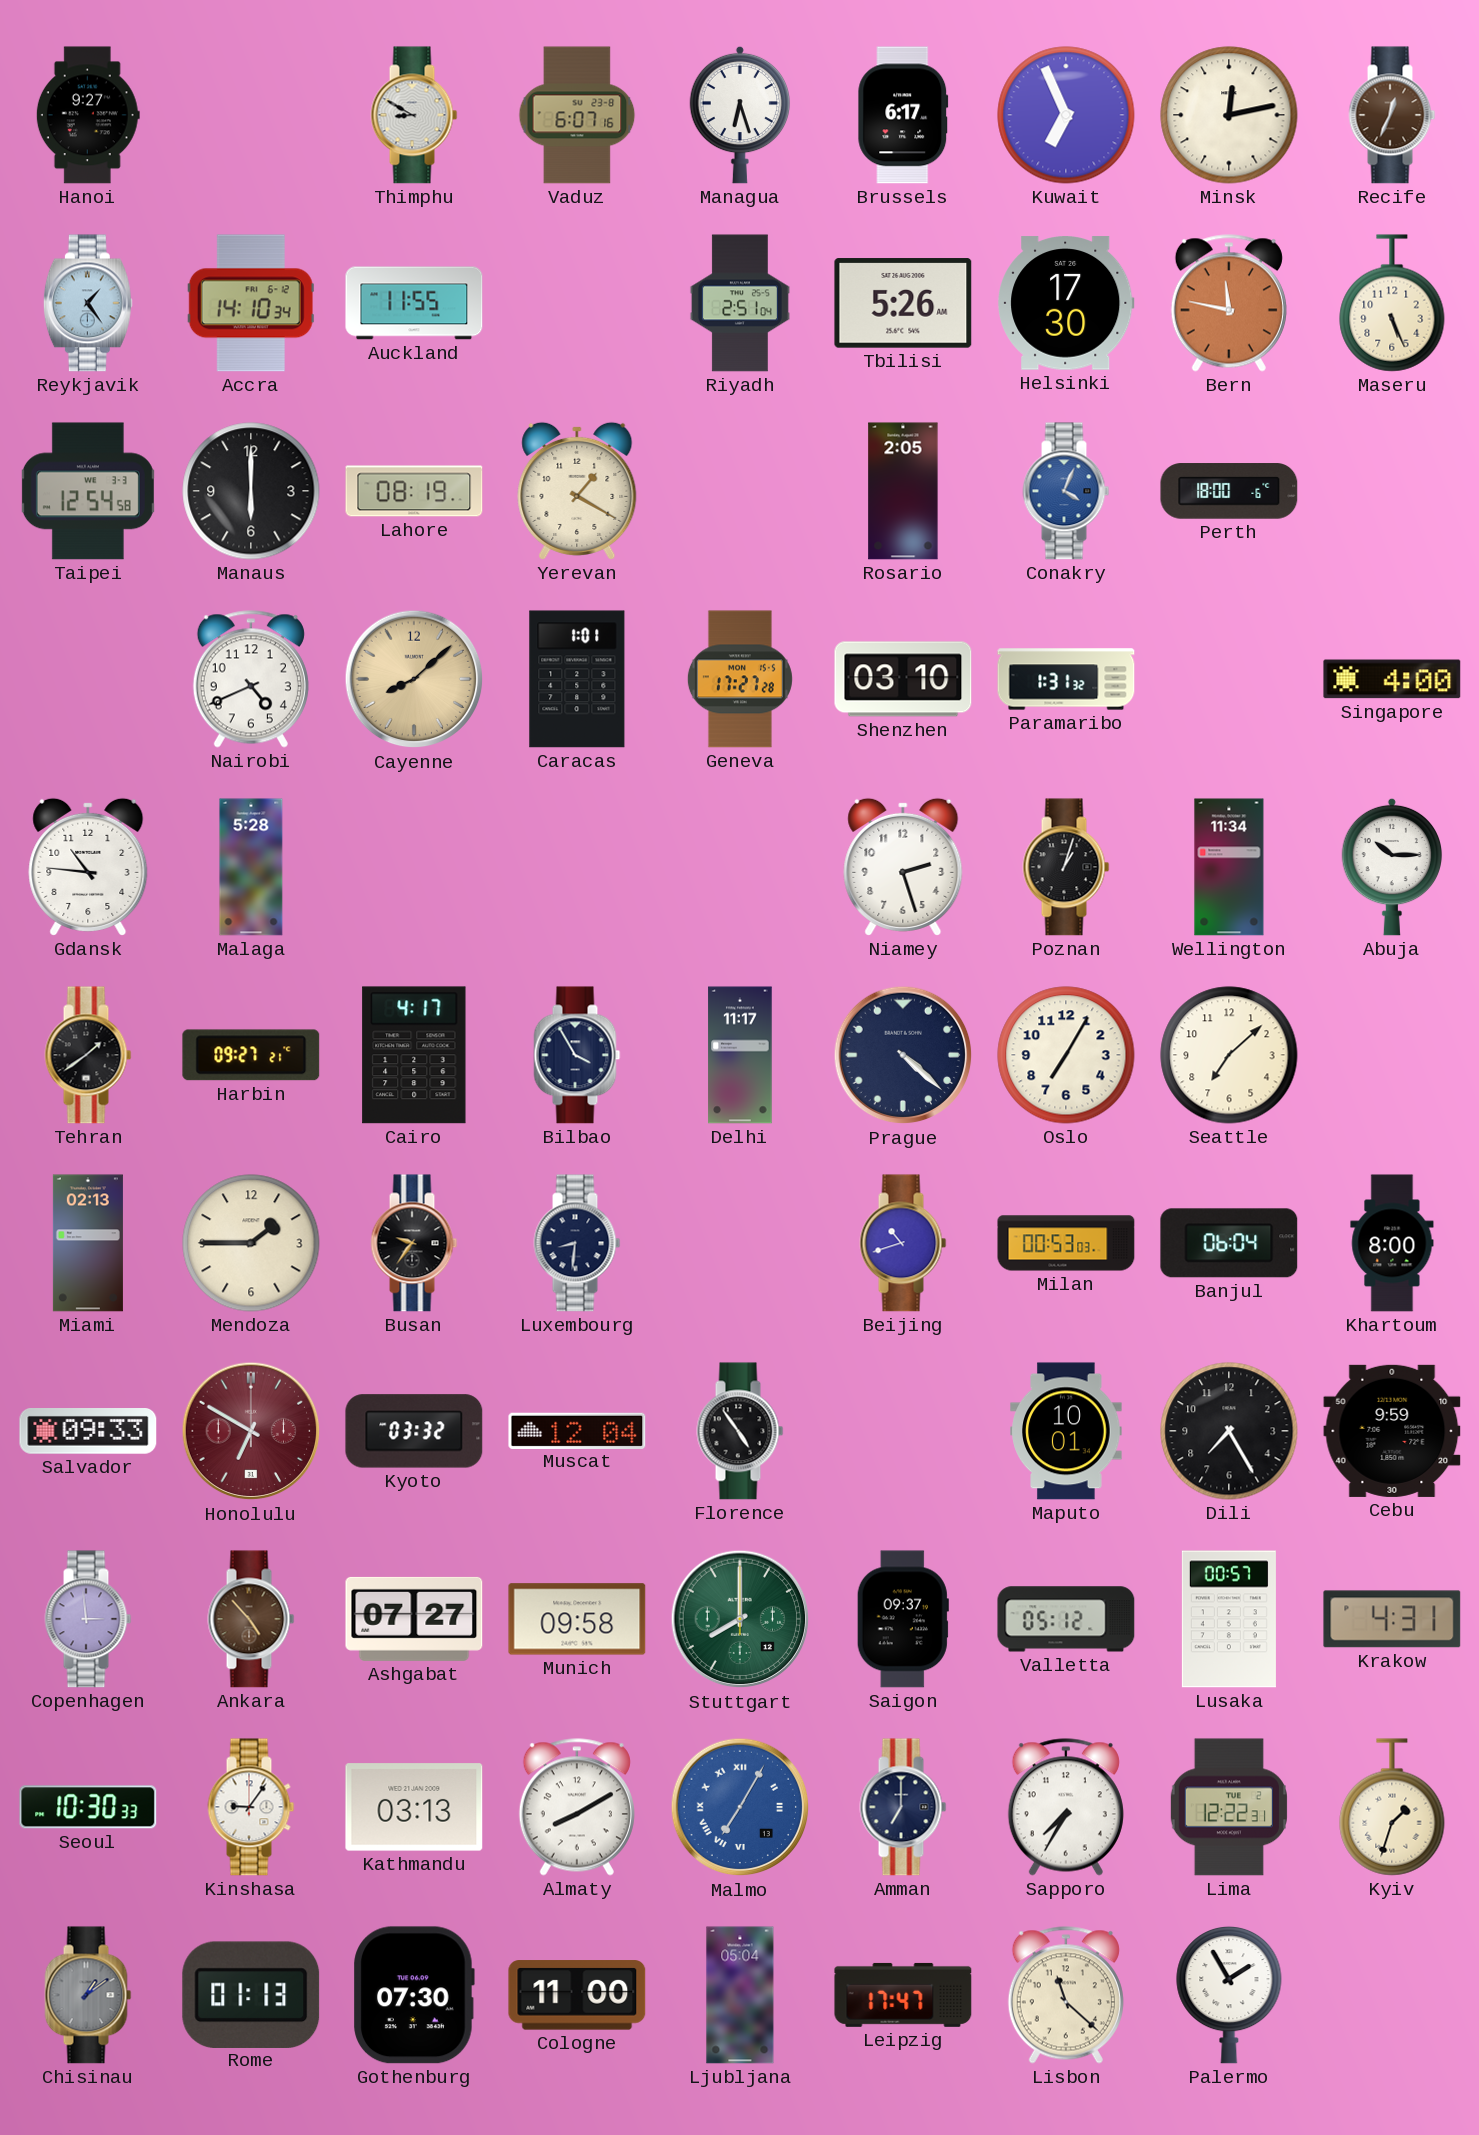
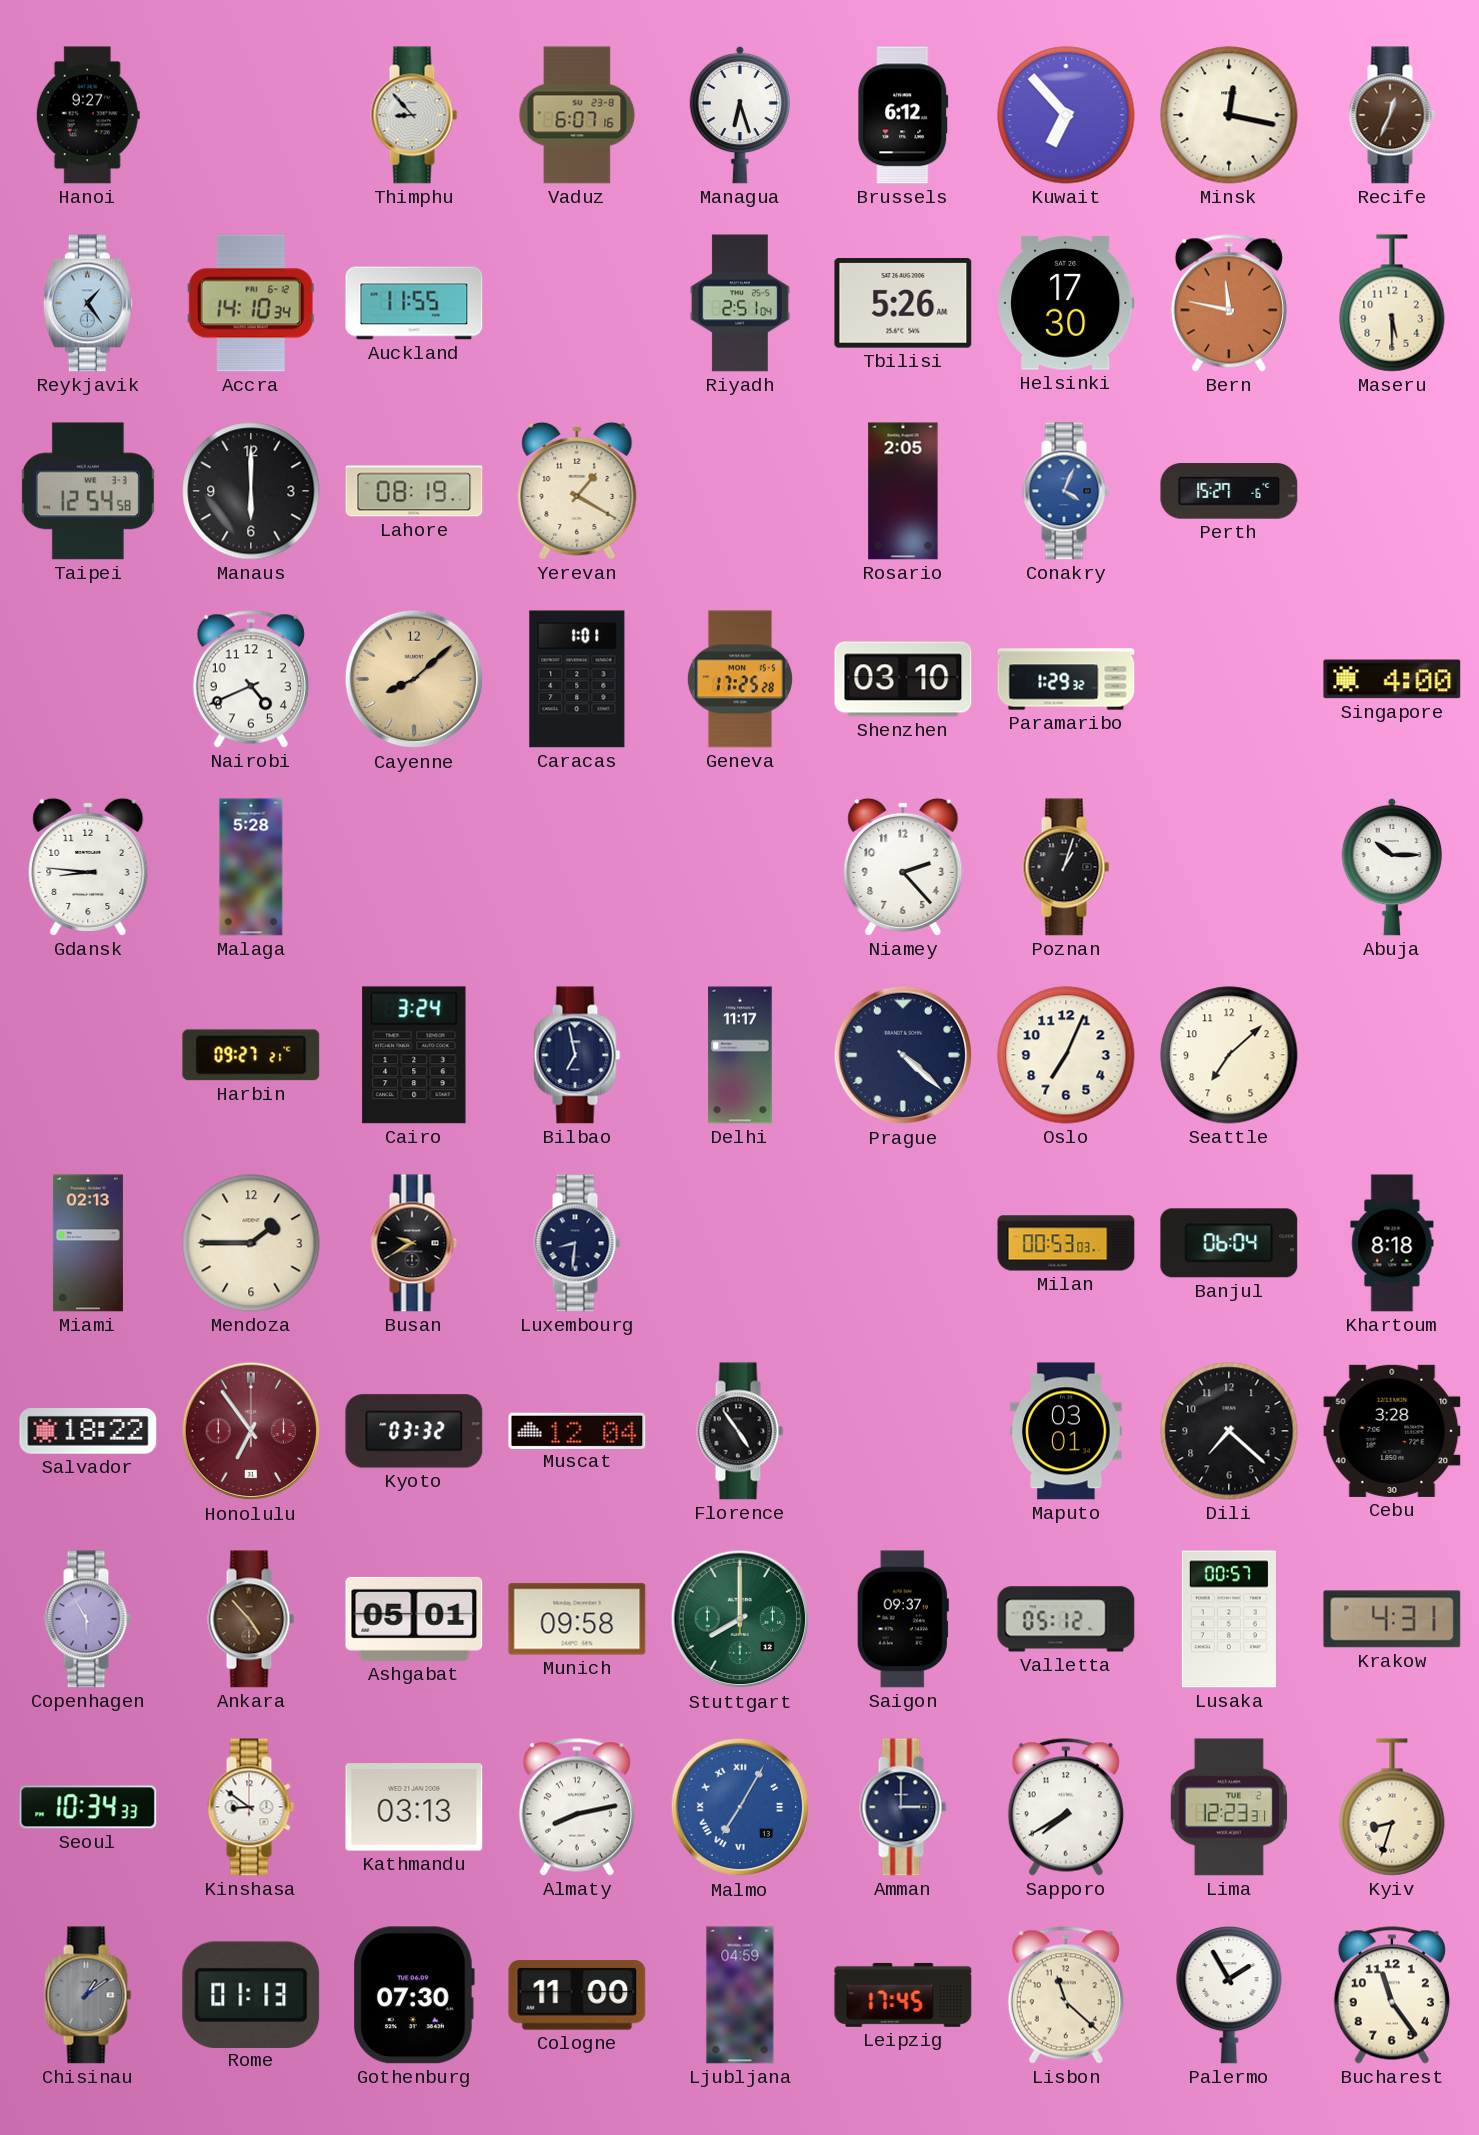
Thimphu: 8:50 -> 8:53
Brussels: 6:17 -> 6:12
Kuwait: 6:56 -> 6:53
Minsk: 12:13 -> 12:17
Maseru: 5:26 -> 5:30
Perth: 18:00 -> 15:27
Geneva: 17:27 -> 17:25
Paramaribo: 1:31 -> 1:29
Gdansk: 10:46 -> 8:46
Niamey: 2:27 -> 2:23
Wellington: 11:34 -> none
Tehran: 1:39 -> none
Cairo: 4:17 -> 3:24
Bilbao: 3:55 -> 6:58
Oslo: 7:05 -> 7:04
Busan: 9:36 -> 9:40
Beijing: 10:42 -> none
Khartoum: 8:00 -> 8:18
Salvador: 09:33 -> 18:22
Honolulu: 6:50 -> 6:54
Maputo: 10:01 -> 03:01
Dili: 7:25 -> 7:22
Cebu: 9:59 -> 3:28
Copenhagen: 2:59 -> 5:55
Ashgabat: 07:27 -> 05:01
Seoul: 10:30 -> 10:34
Kinshasa: 9:06 -> 8:51
Almaty: 8:10 -> 8:13
Amman: 7:00 -> 3:00
Sapporo: 7:35 -> 7:40
Lima: 12:22 -> 12:23
Kyiv: 1:33 -> 8:33
Ljubljana: 05:04 -> 04:59
Leipzig: 17:47 -> 17:45
Bucharest: none -> 11:24
